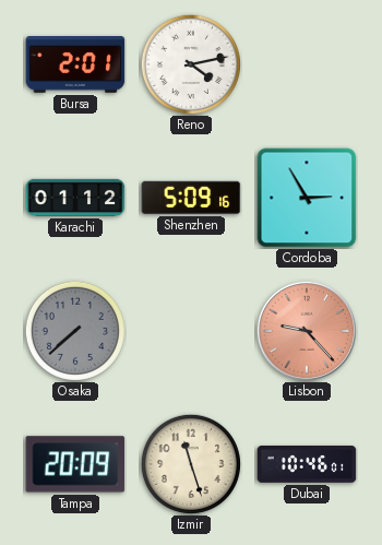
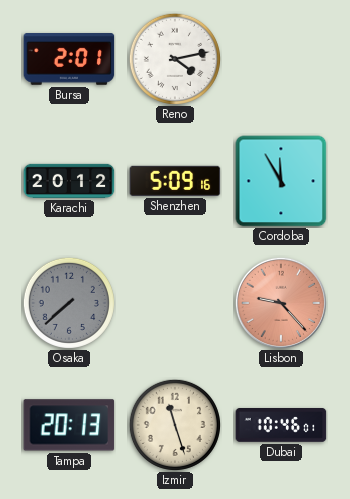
Karachi: 01:12 -> 20:12
Cordoba: 2:55 -> 11:55
Tampa: 20:09 -> 20:13
